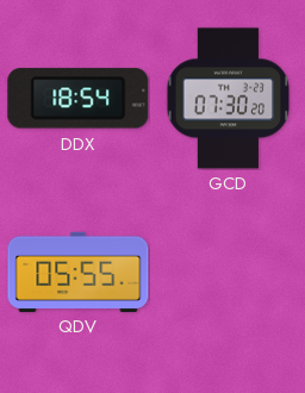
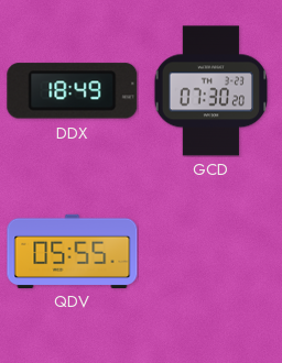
DDX: 18:54 -> 18:49
